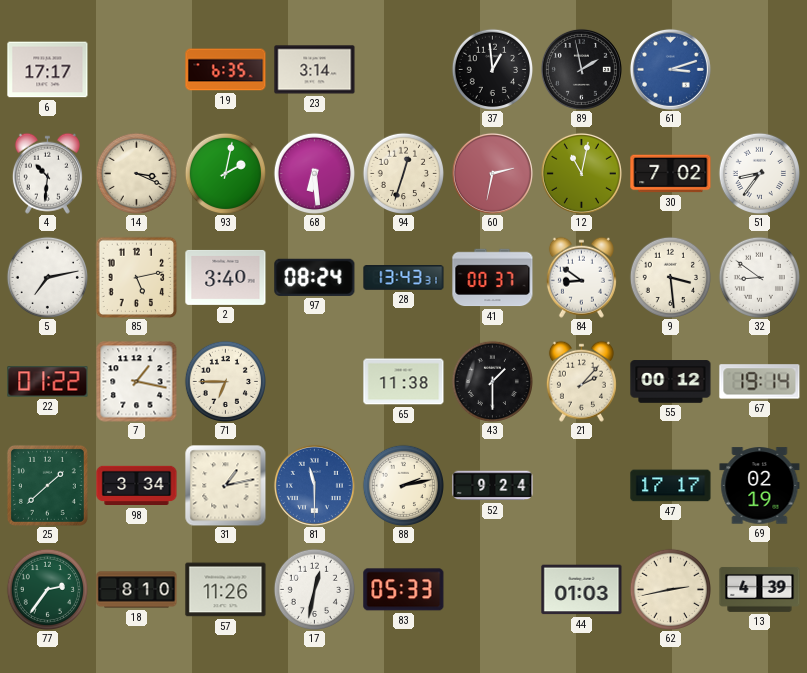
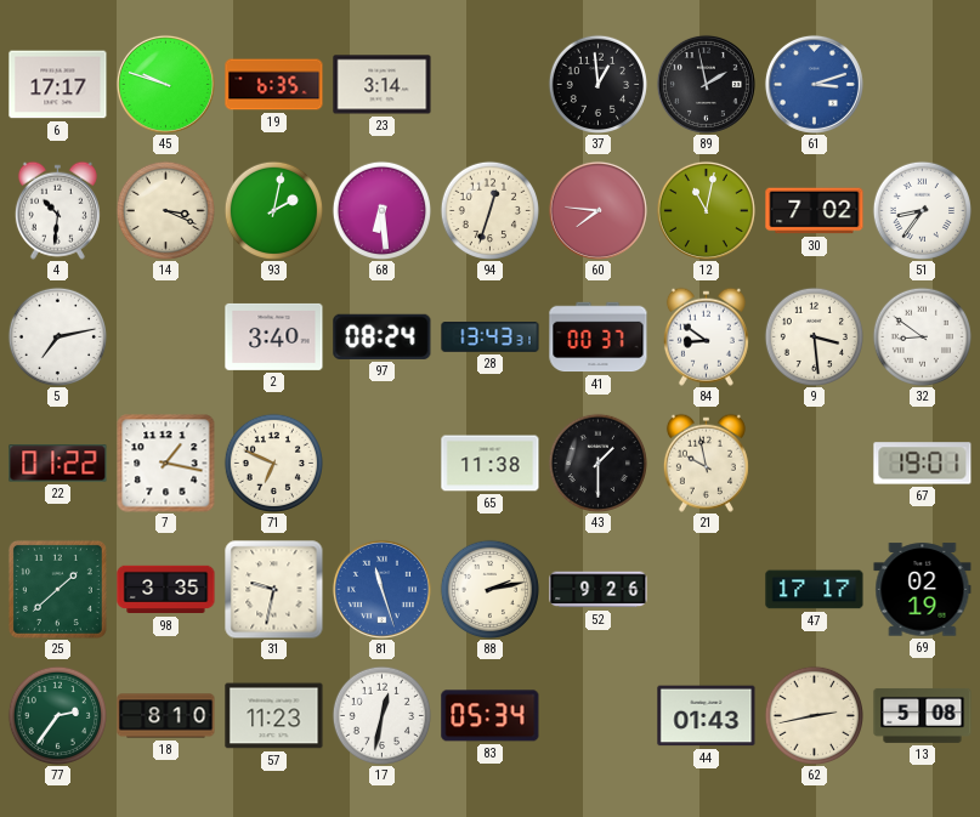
45: none -> 9:48
60: 2:32 -> 7:46
85: 5:13 -> none
71: 6:45 -> 6:49
21: 2:07 -> 9:58
55: 00:12 -> none
67: 19:14 -> 19:01
98: 3:34 -> 3:35
31: 1:13 -> 9:32
81: 11:30 -> 11:27
52: 9:24 -> 9:26
57: 11:26 -> 11:23
83: 05:33 -> 05:34
44: 01:03 -> 01:43
13: 4:39 -> 5:08
